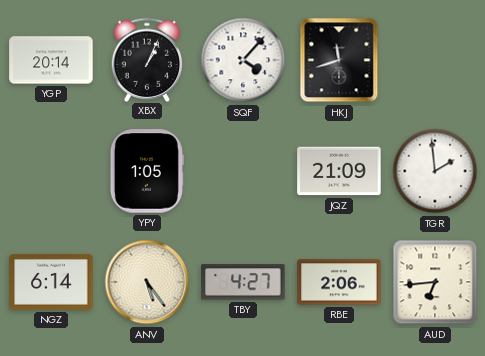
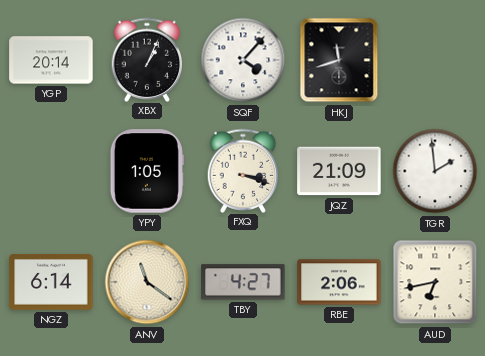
FXQ: none -> 3:18
ANV: 5:24 -> 11:21
AUD: 6:44 -> 6:43
